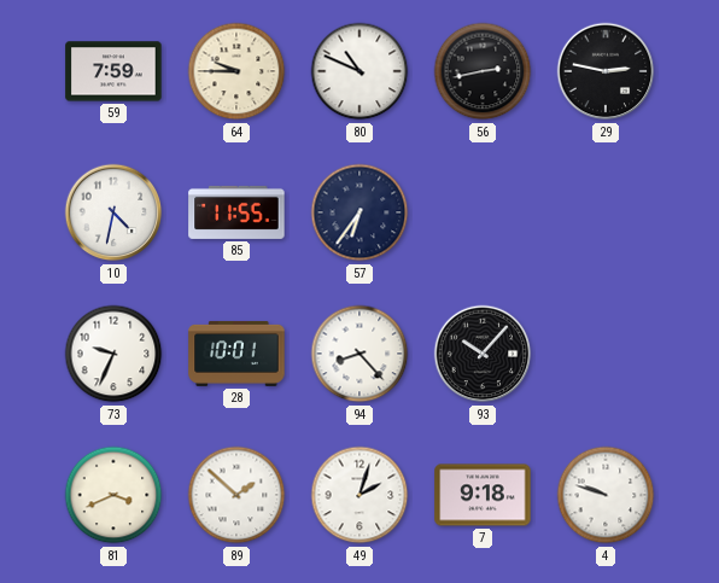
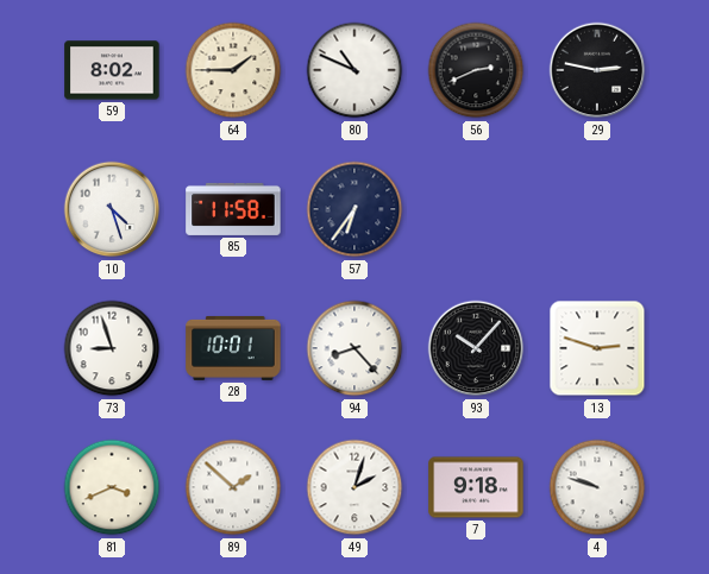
59: 7:59 -> 8:02
64: 9:45 -> 1:45
56: 2:43 -> 2:41
10: 4:32 -> 4:27
85: 11:55 -> 11:58
73: 9:34 -> 8:57
13: none -> 2:48
